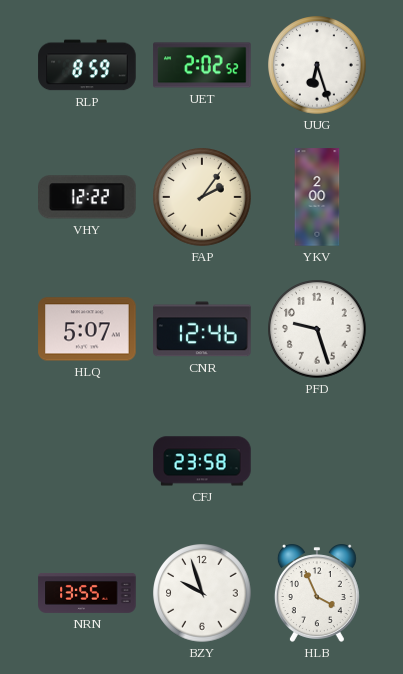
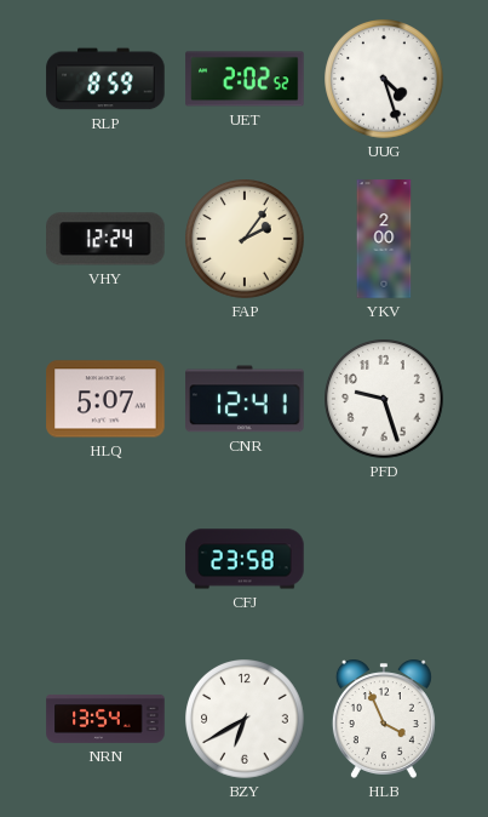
UUG: 6:27 -> 4:27
VHY: 12:22 -> 12:24
CNR: 12:46 -> 12:41
NRN: 13:55 -> 13:54
BZY: 9:57 -> 6:40
